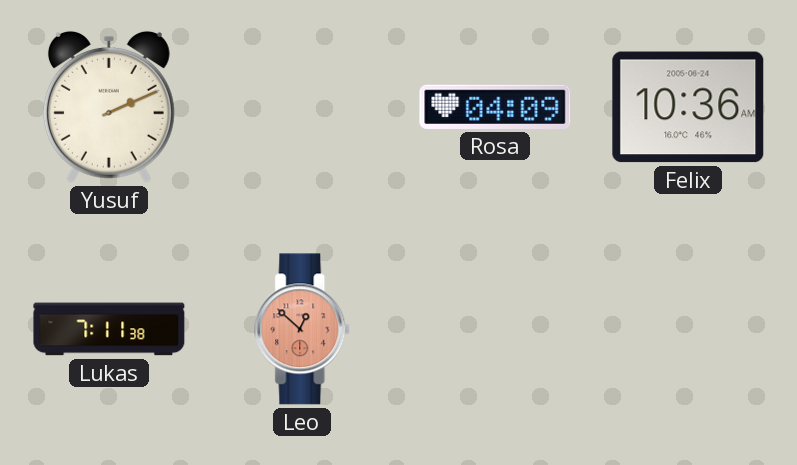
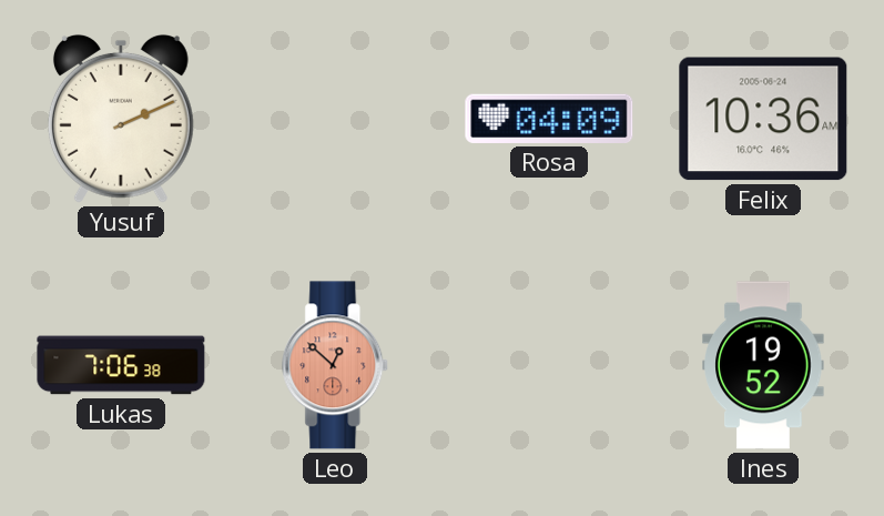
Lukas: 7:11 -> 7:06
Ines: none -> 19:52
